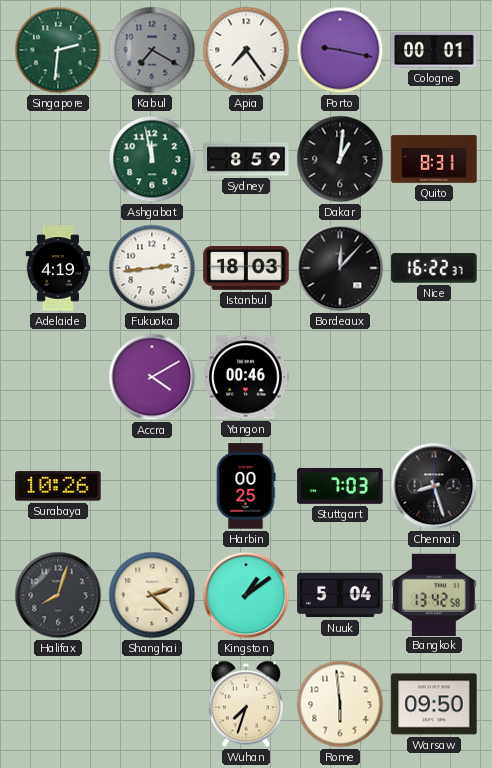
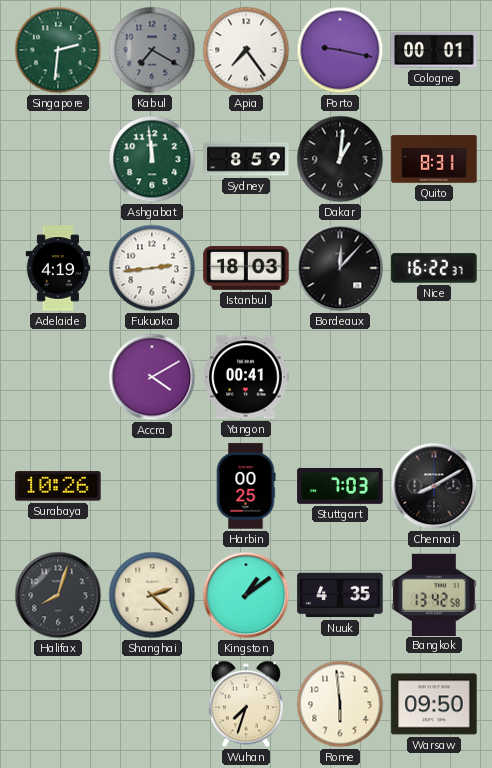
Ashgabat: 11:58 -> 11:59
Yangon: 00:46 -> 00:41
Chennai: 8:27 -> 8:10
Nuuk: 5:04 -> 4:35
